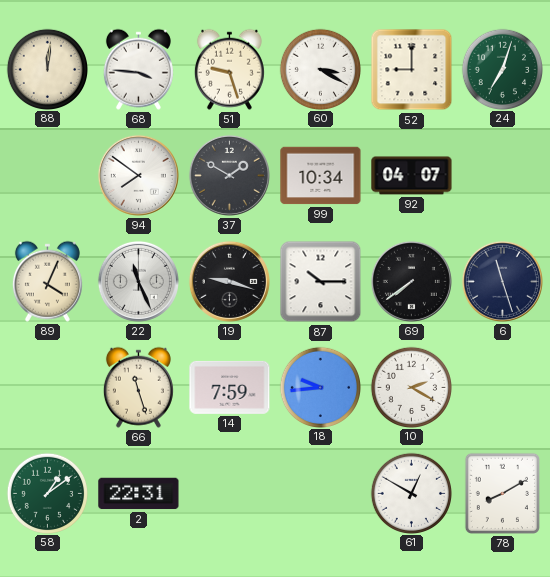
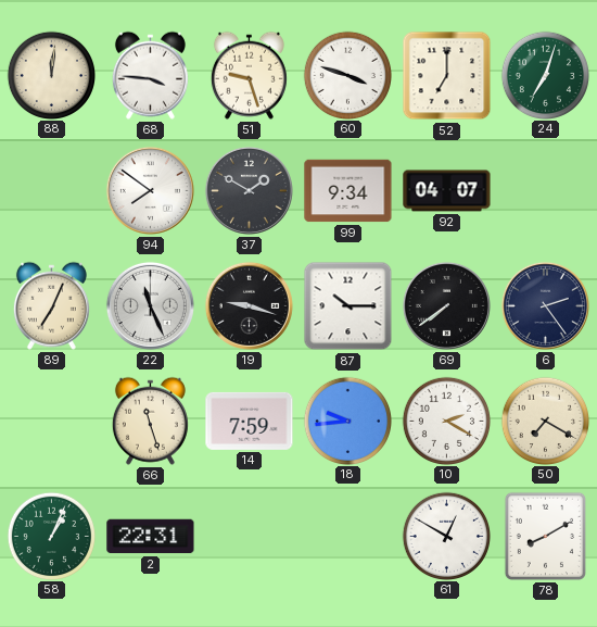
60: 3:20 -> 3:48
52: 9:00 -> 7:00
99: 10:34 -> 9:34
89: 4:04 -> 7:04
6: 11:27 -> 2:24
50: none -> 7:20
58: 1:09 -> 1:04
